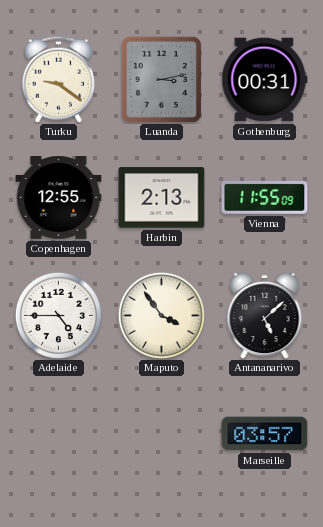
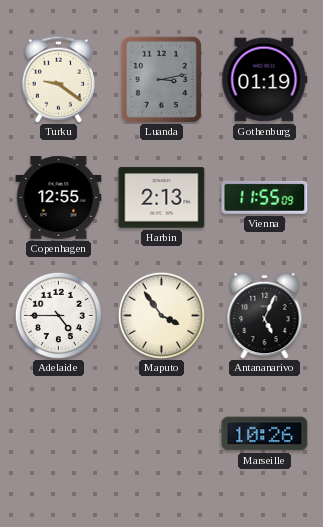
Gothenburg: 00:31 -> 01:19
Antananarivo: 5:08 -> 5:04
Marseille: 03:57 -> 10:26
